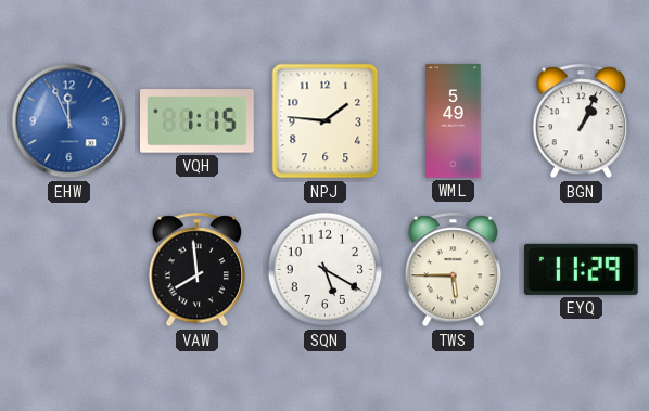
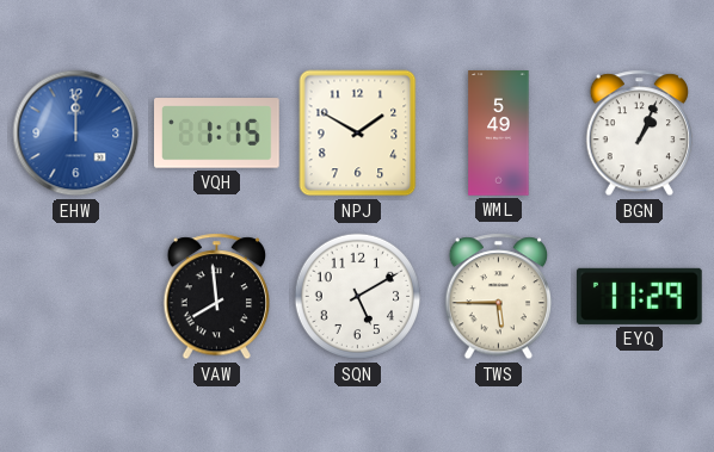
EHW: 11:56 -> 12:00
NPJ: 1:46 -> 1:50
SQN: 5:20 -> 5:10
